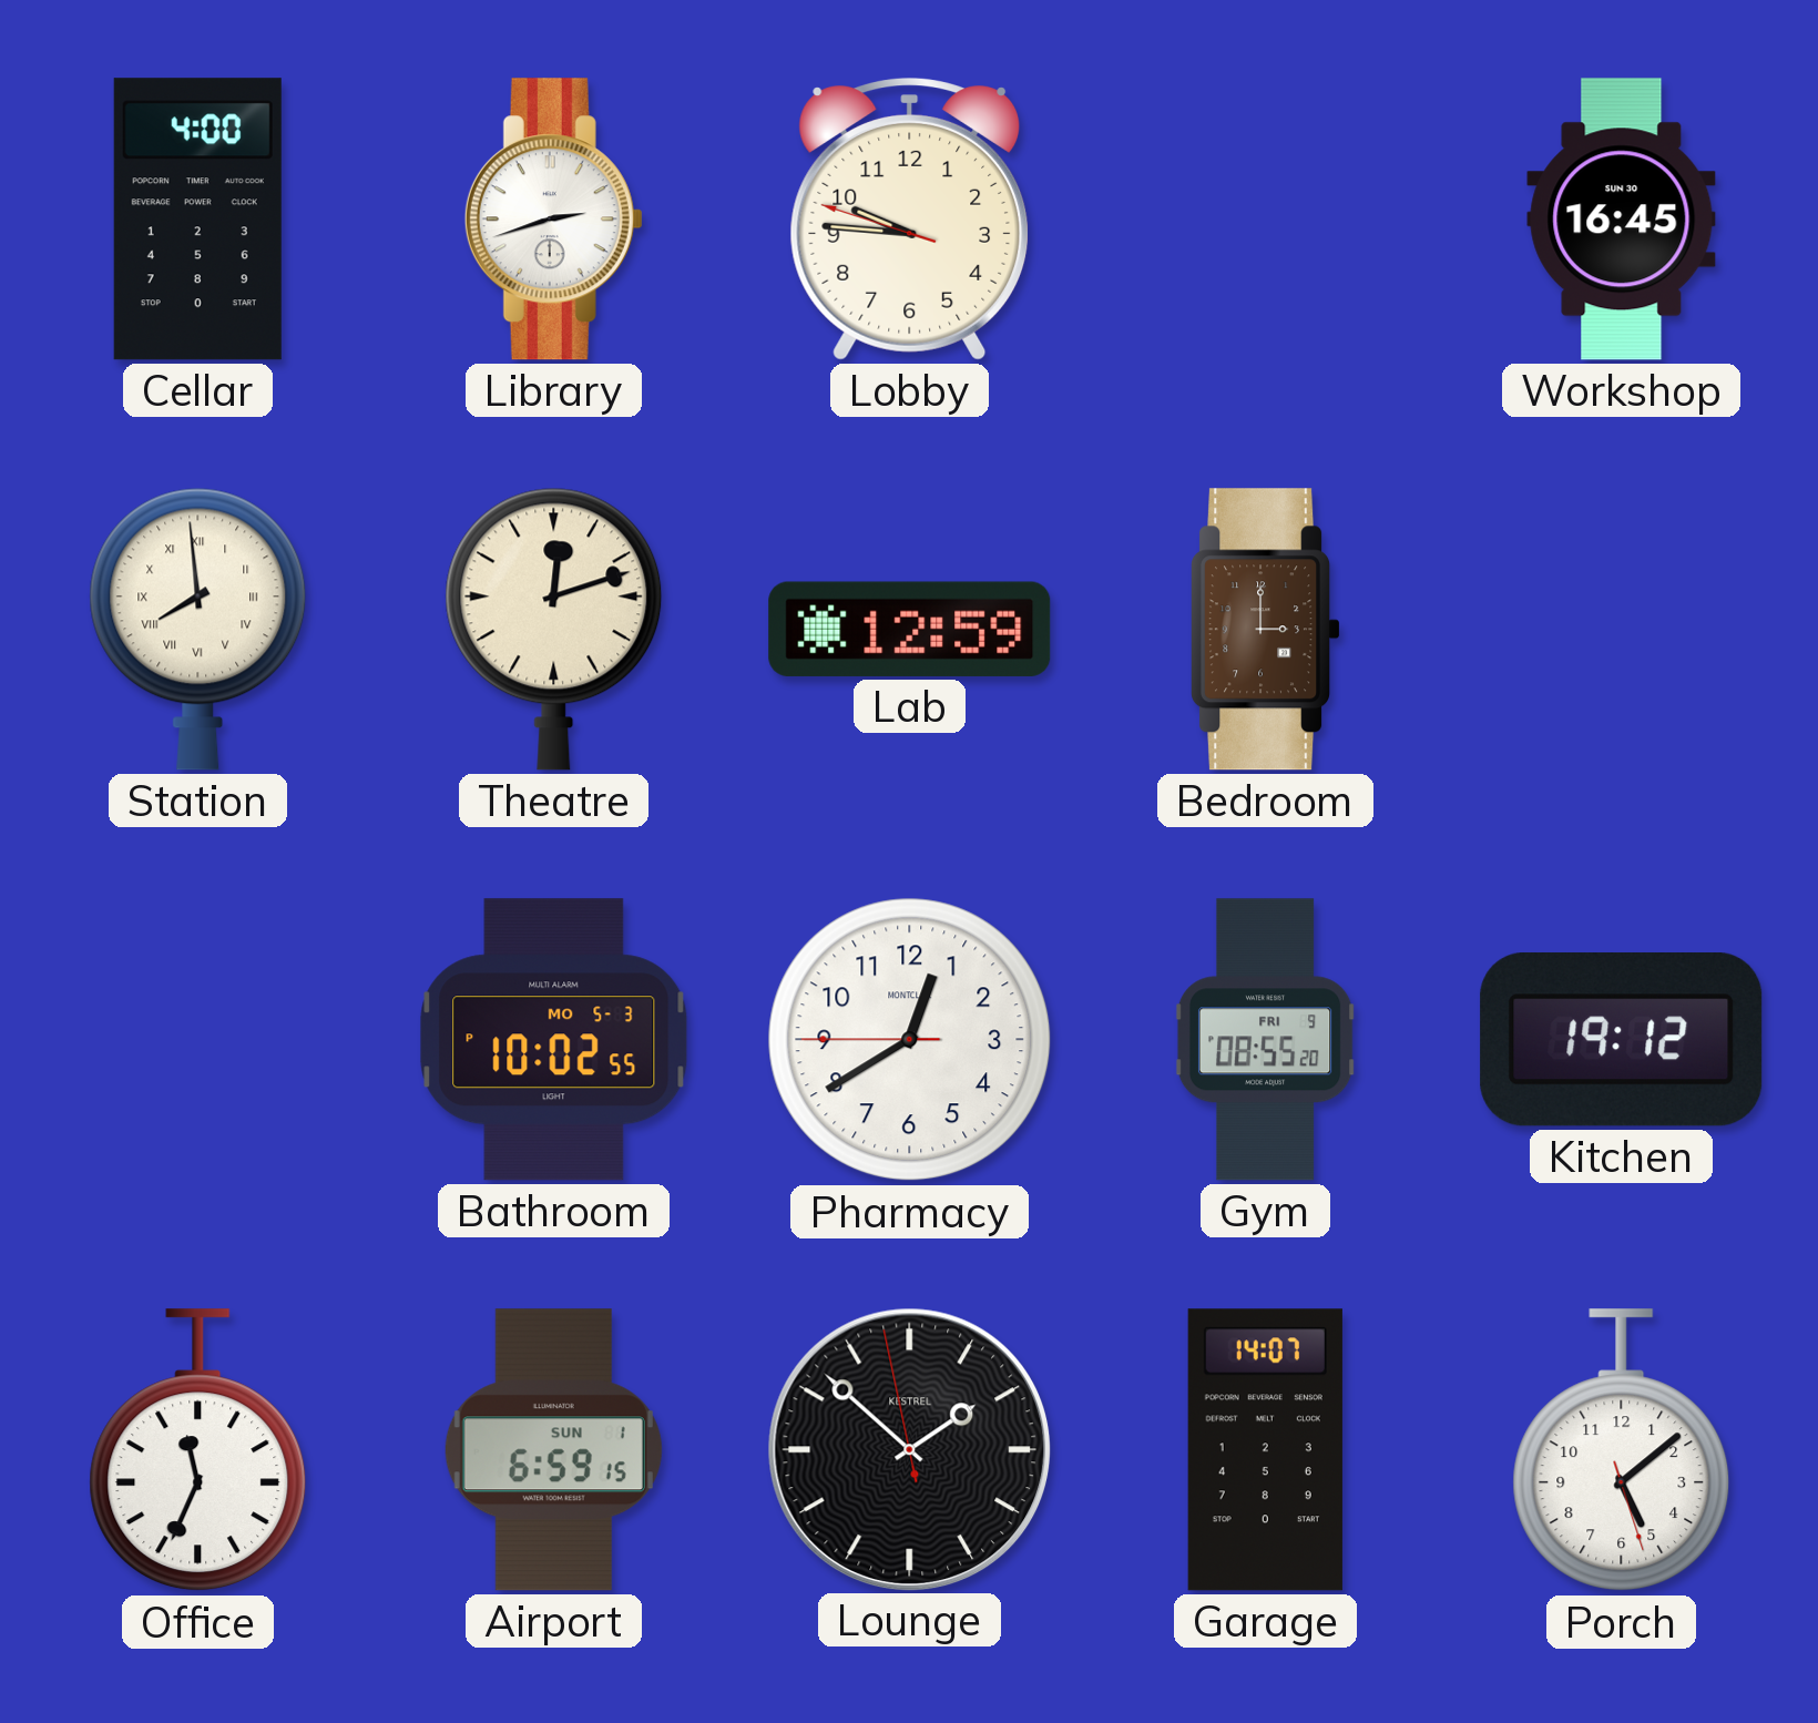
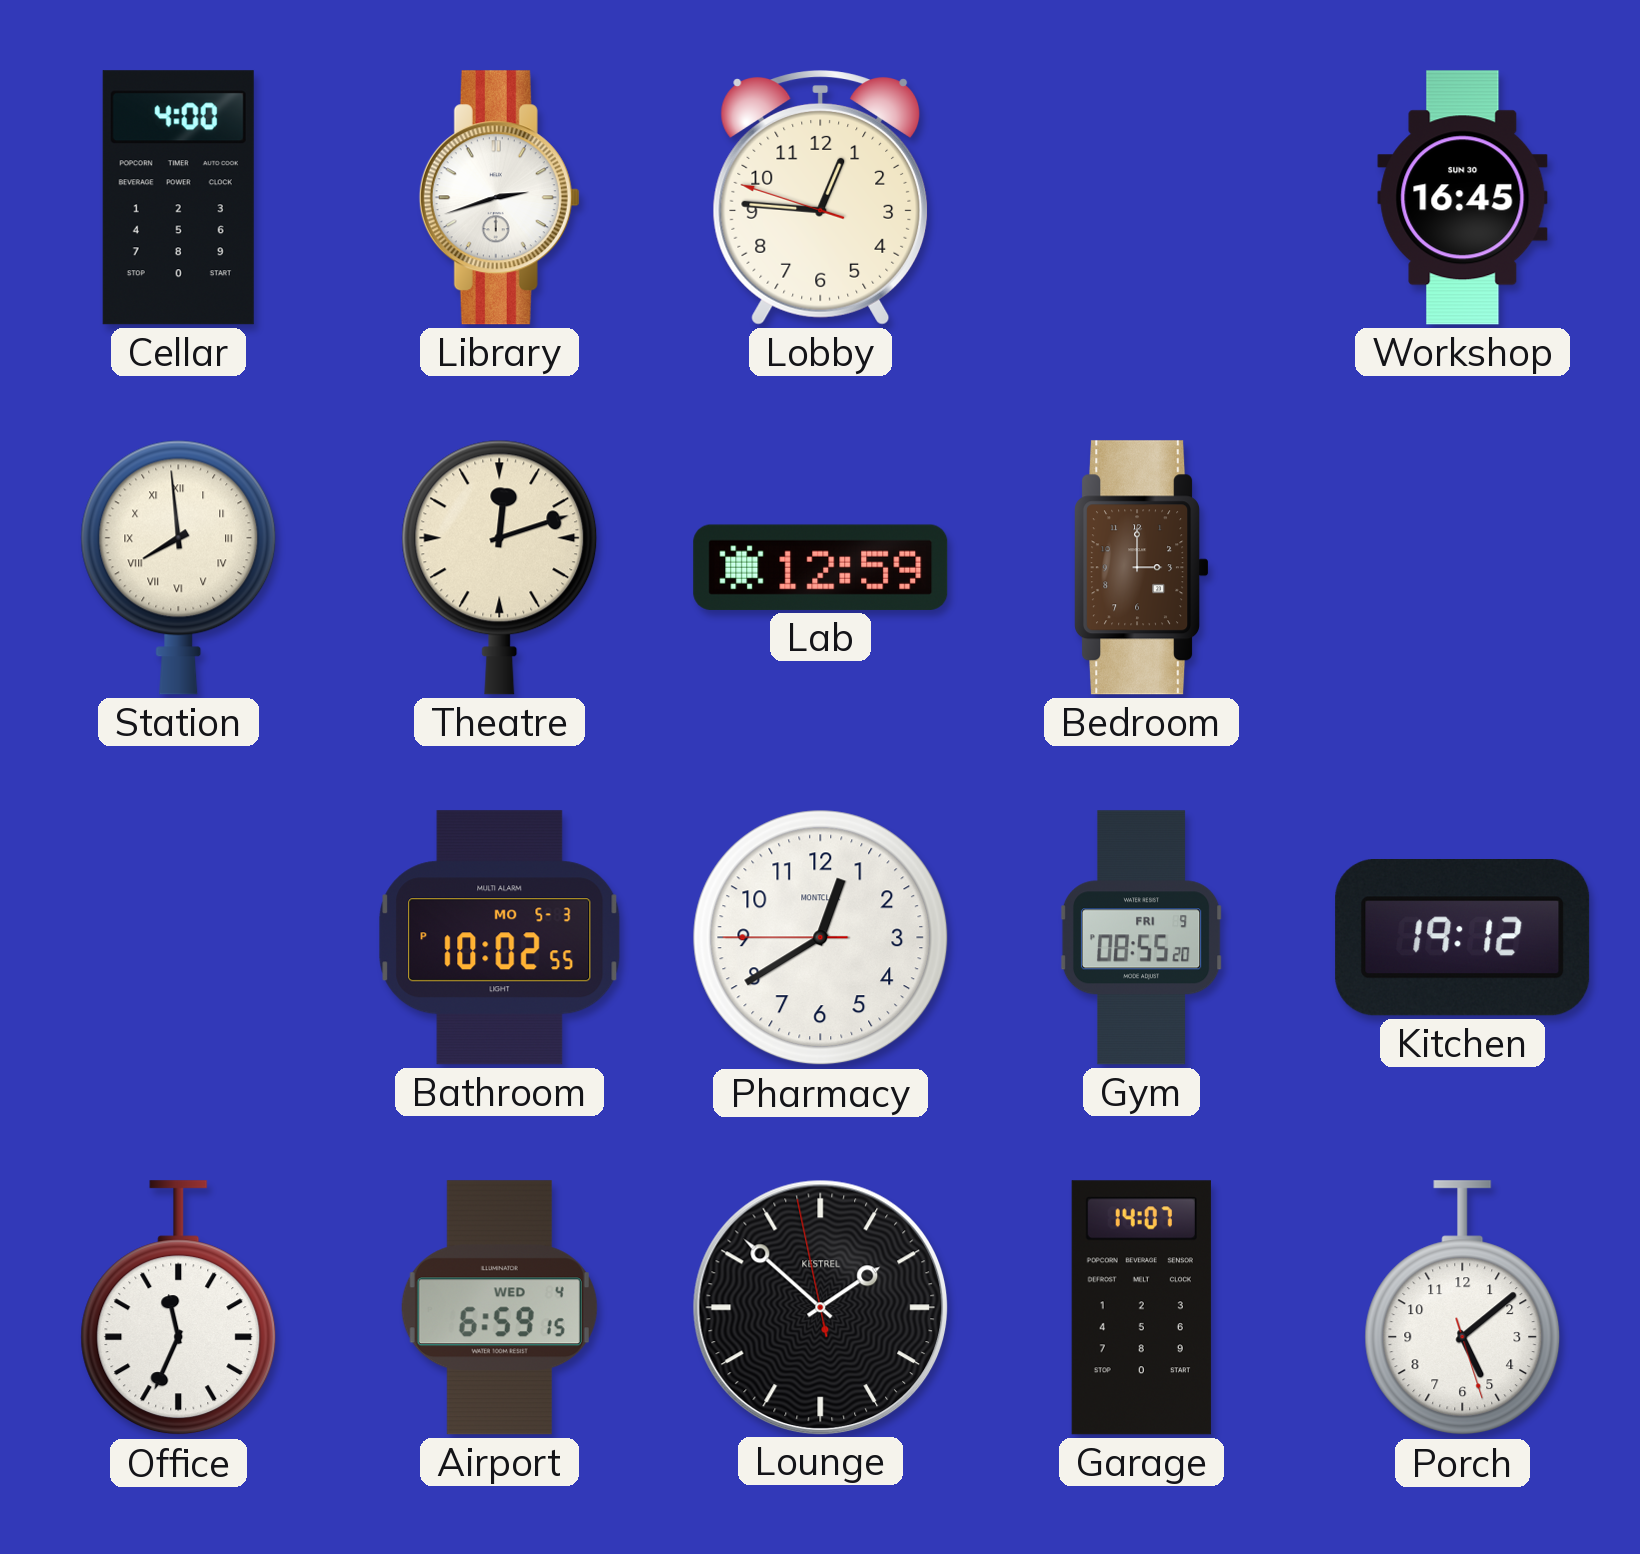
Lobby: 9:45 -> 12:45
Airport date: SUN 1 -> WED 4
